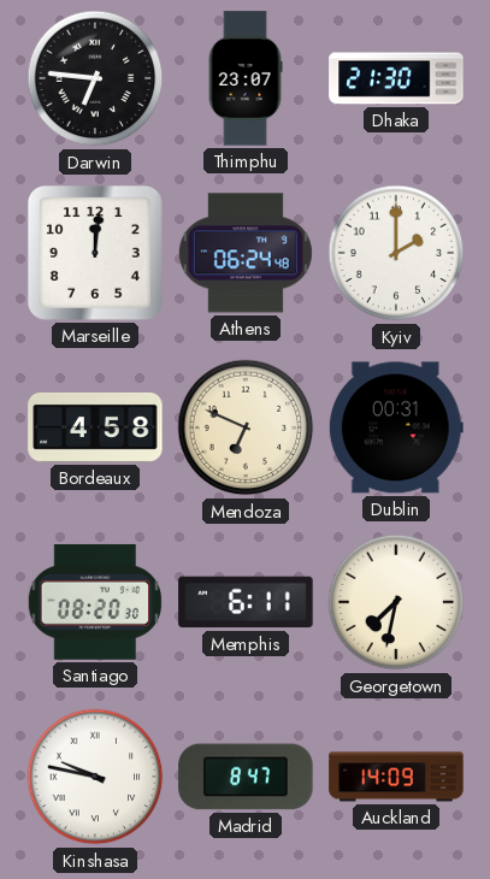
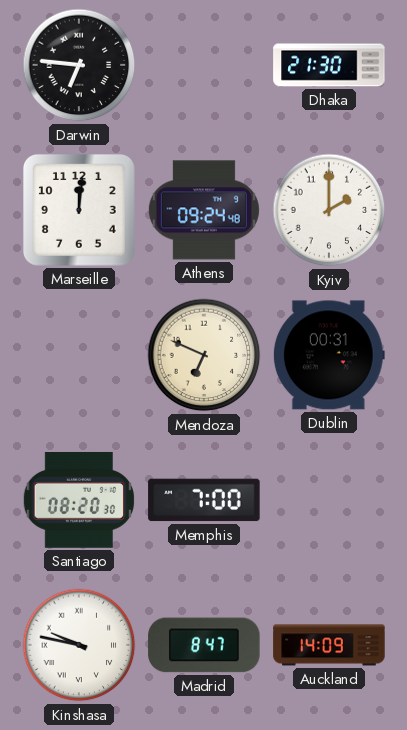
Thimphu: 23:07 -> none
Athens: 06:24 -> 09:24
Bordeaux: 4:58 -> none
Memphis: 6:11 -> 7:00
Georgetown: 7:32 -> none
